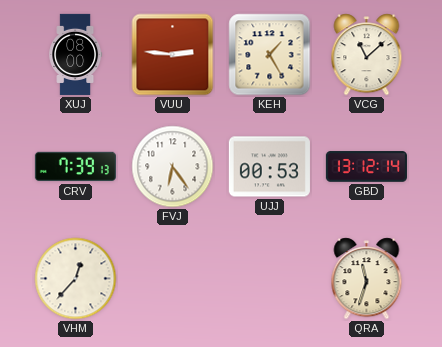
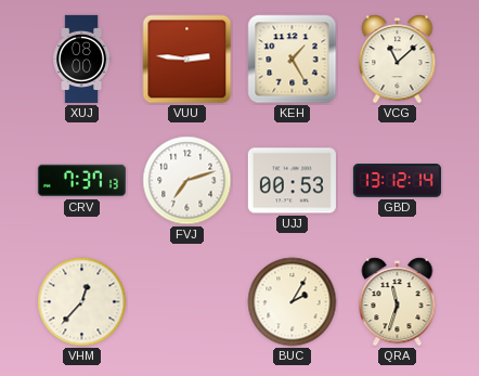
CRV: 7:39 -> 7:37
FVJ: 6:24 -> 7:12
BUC: none -> 2:05
